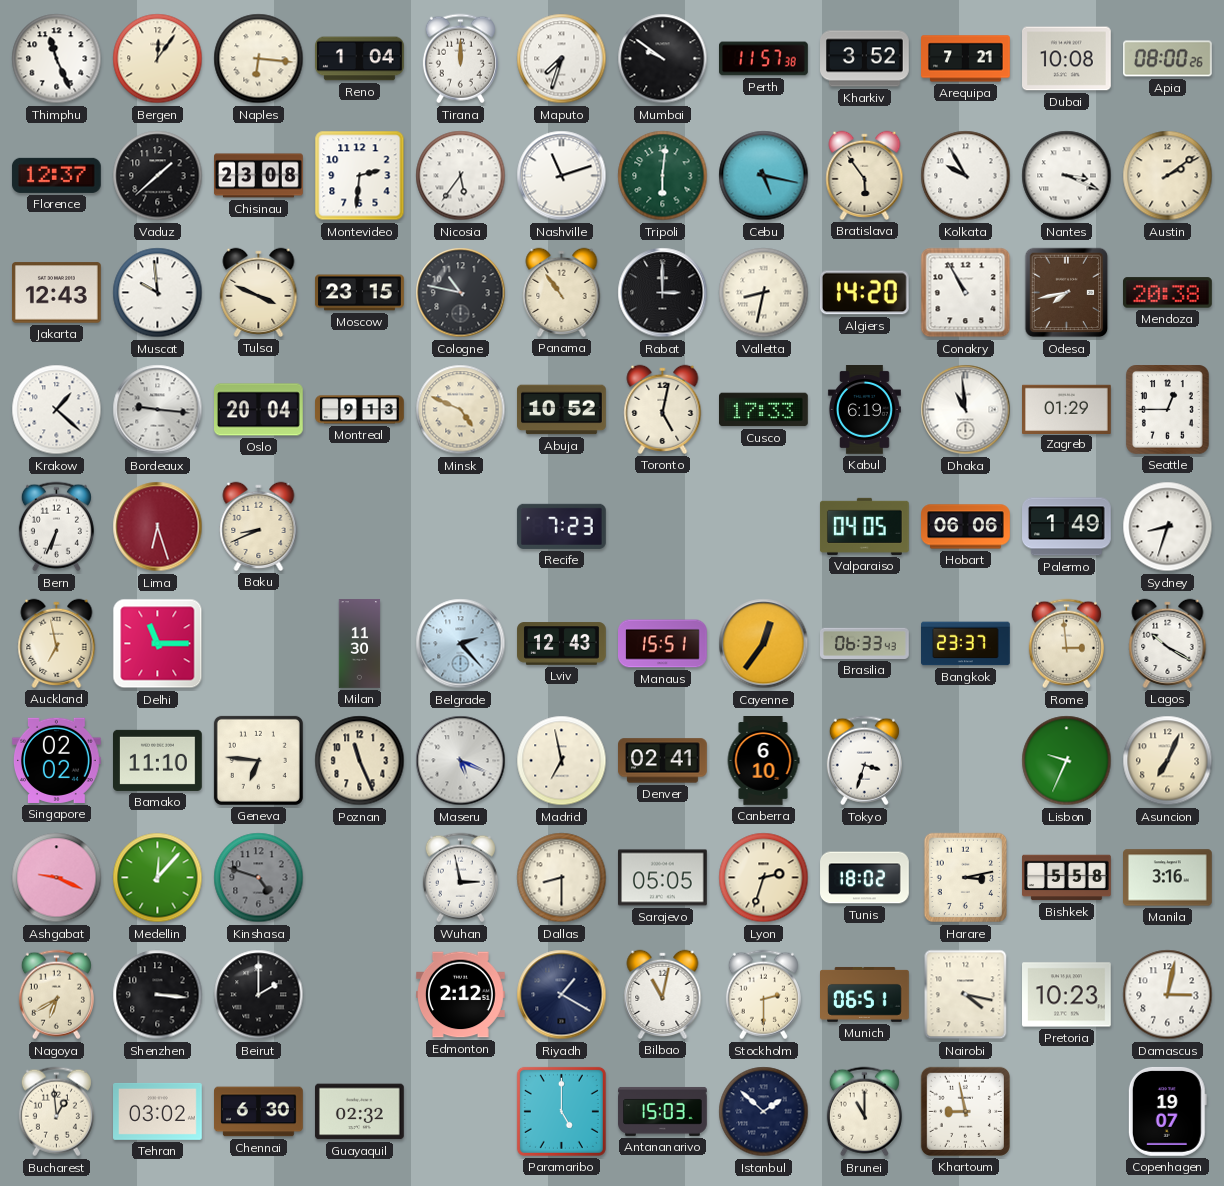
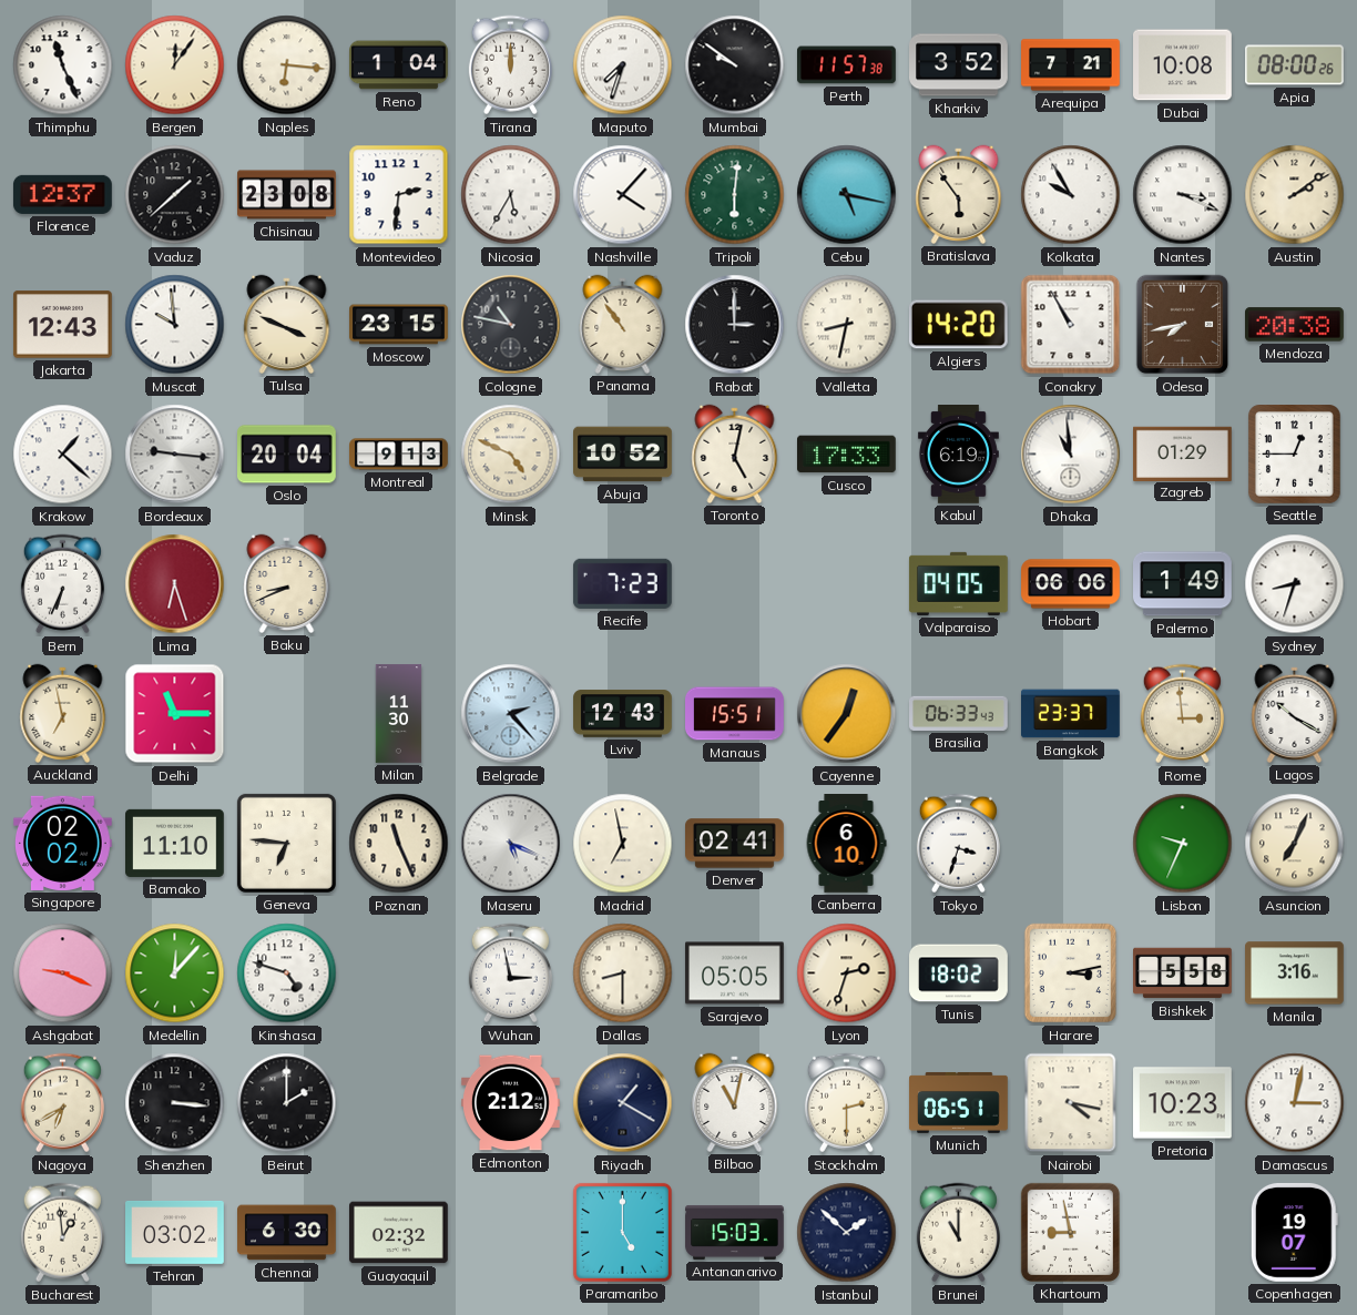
Nicosia: 5:36 -> 5:35
Nashville: 11:12 -> 4:07
Kinshasa dial: grey -> white
